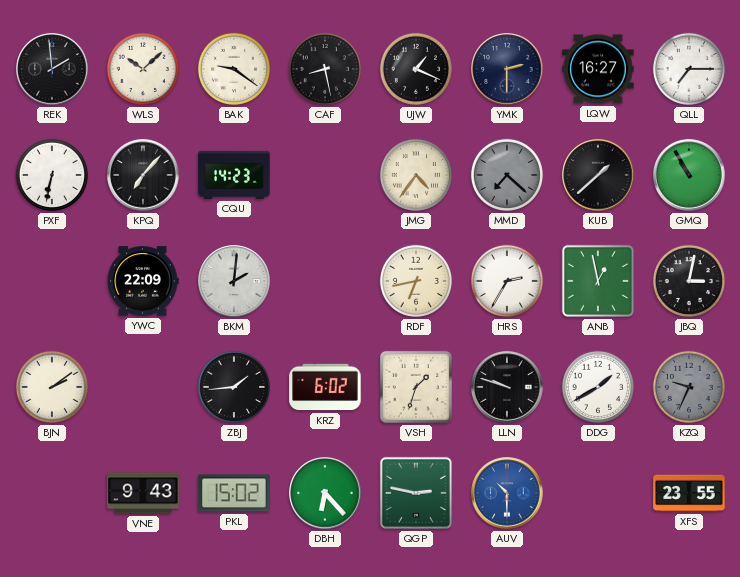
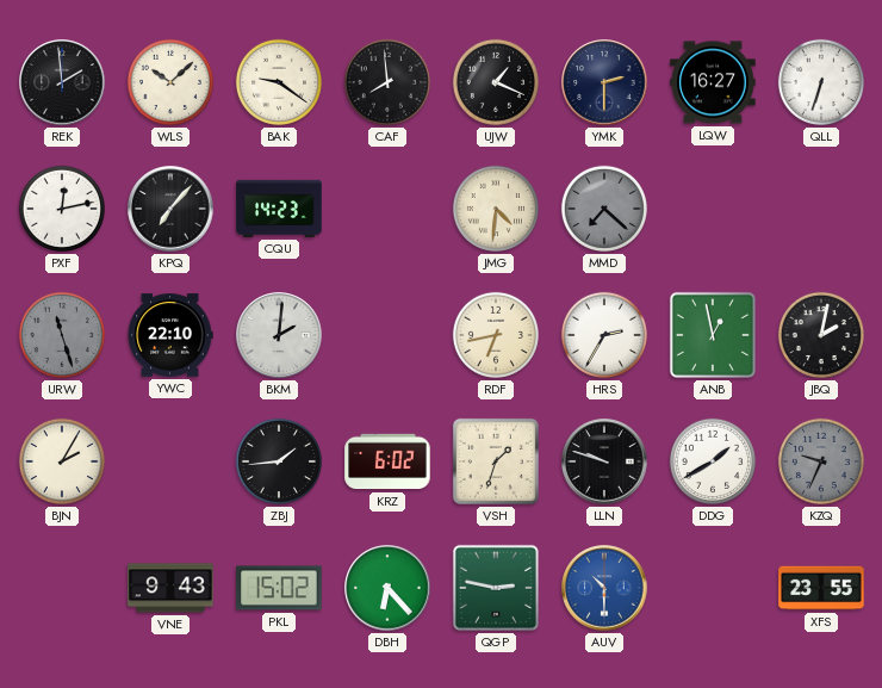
CAF: 8:28 -> 7:59
QLL: 7:15 -> 6:33
PXF: 6:32 -> 12:13
JMG: 4:36 -> 4:31
KUB: 1:38 -> none
GMQ: 10:55 -> none
URW: none -> 11:27
YWC: 22:09 -> 22:10
JBQ: 3:02 -> 2:02
BJN: 2:09 -> 2:05
